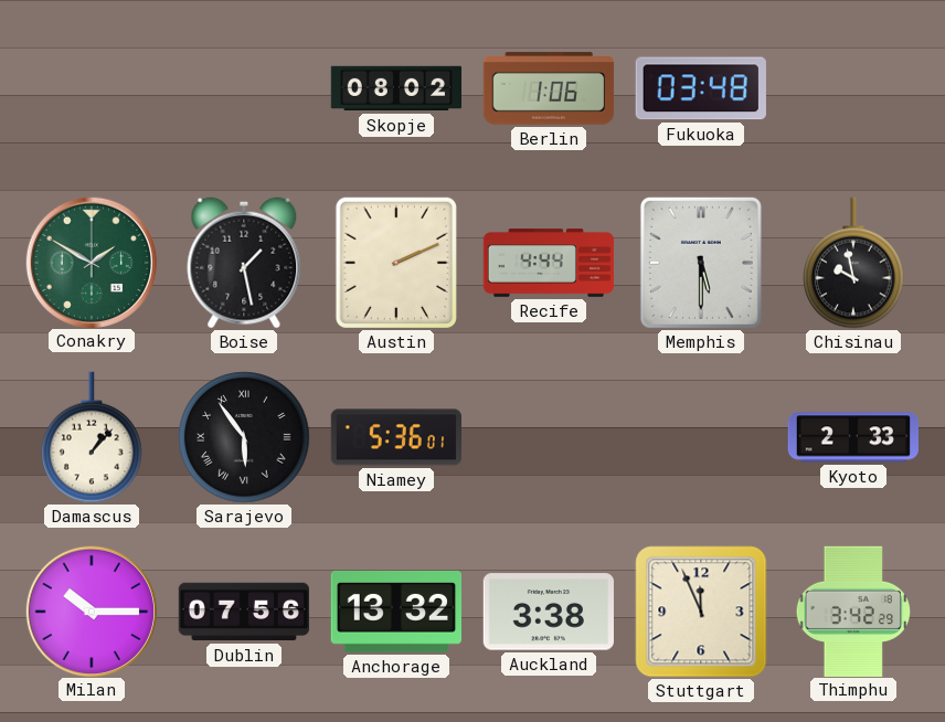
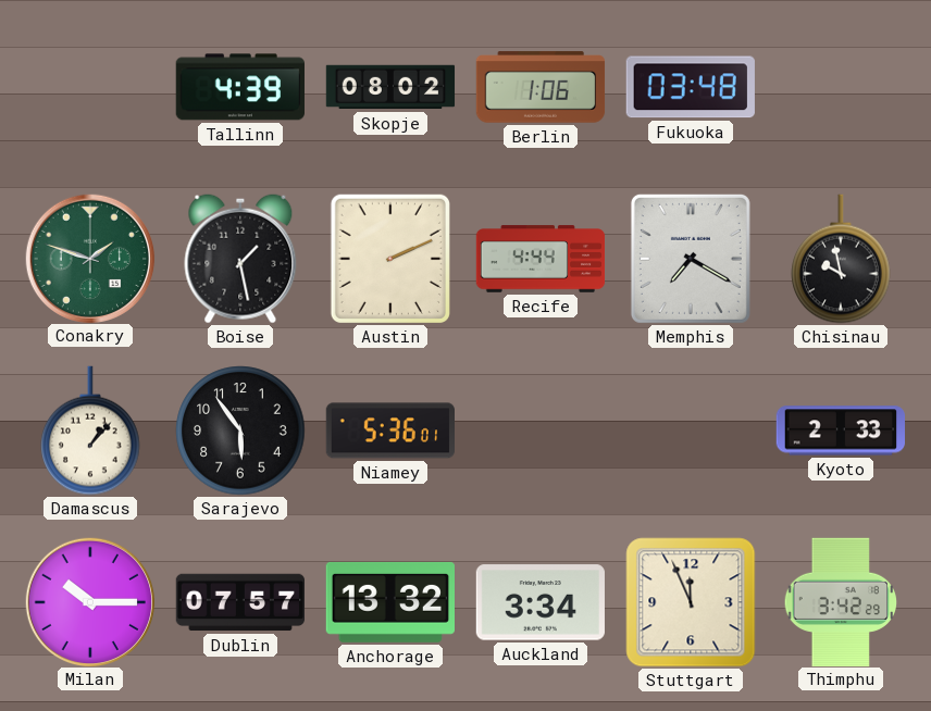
Tallinn: none -> 4:39
Conakry: 1:50 -> 1:48
Memphis: 5:30 -> 7:20
Sarajevo numerals: Roman -> Arabic
Dublin: 07:56 -> 07:57
Auckland: 3:38 -> 3:34
